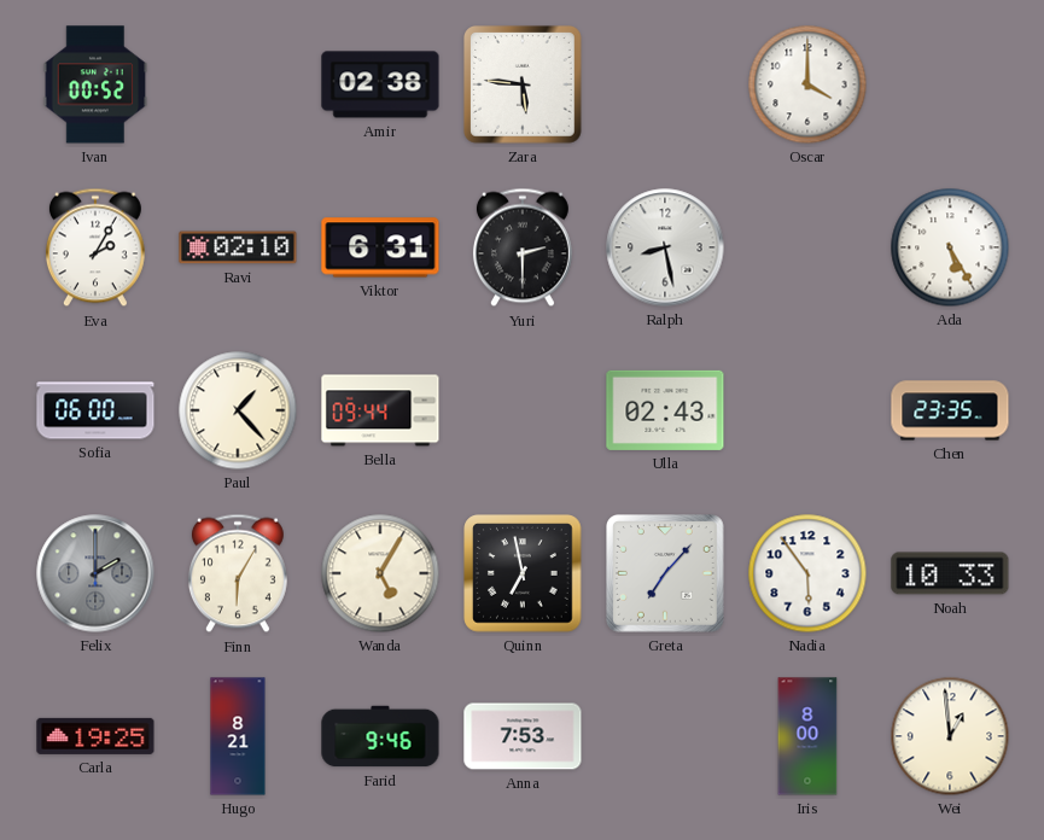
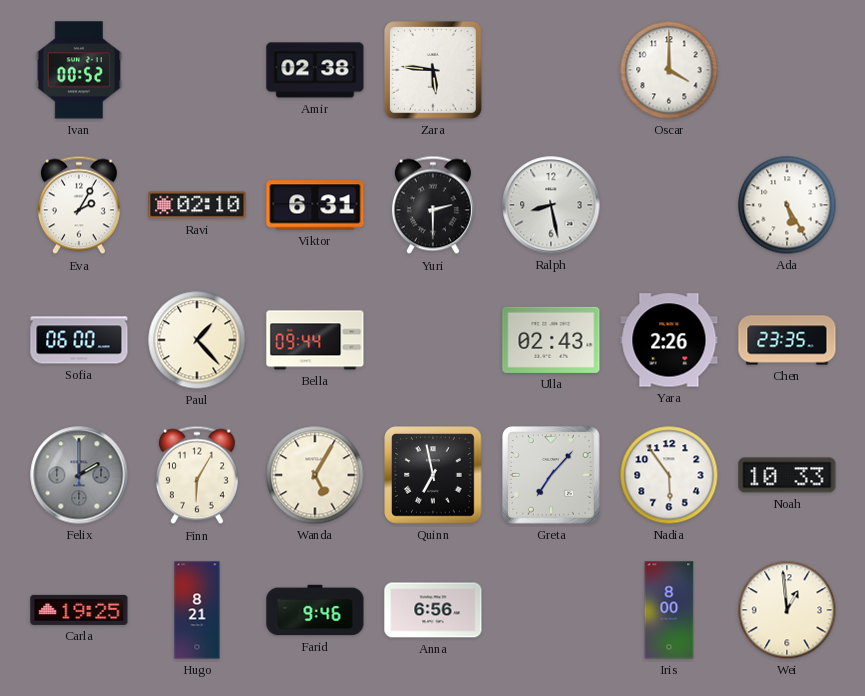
Yara: none -> 2:26
Anna: 7:53 -> 6:56
